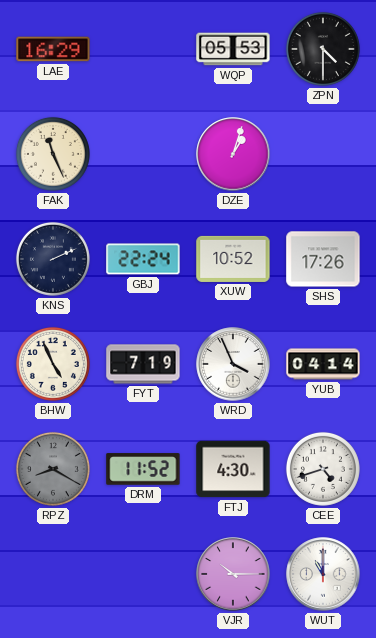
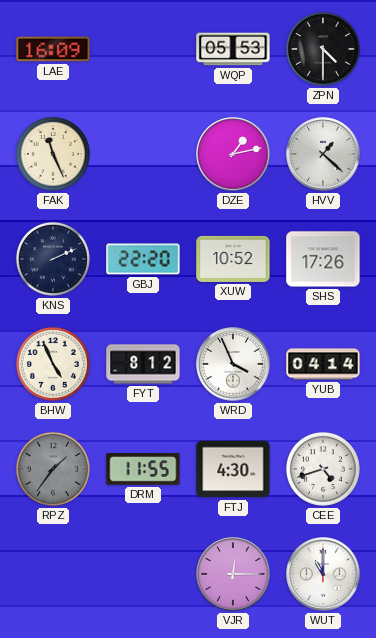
LAE: 16:29 -> 16:09
DZE: 1:03 -> 1:13
HVV: none -> 1:22
GBJ: 22:24 -> 22:20
FYT: 7:19 -> 8:12
RPZ: 8:20 -> 1:36
DRM: 11:52 -> 11:55
VJR: 10:15 -> 12:15
